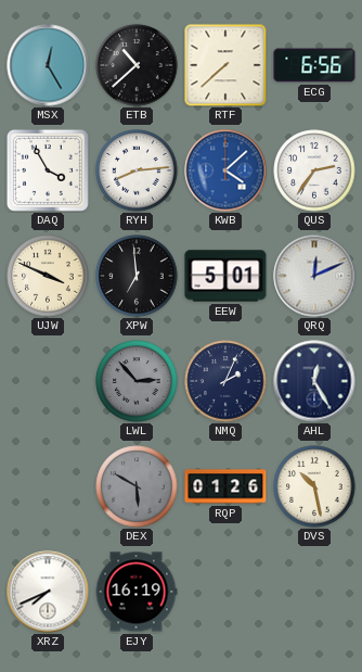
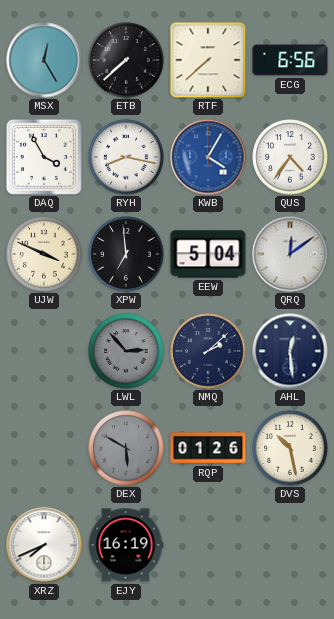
ETB: 10:38 -> 7:38
RYH: 8:14 -> 8:17
KWB: 4:08 -> 4:05
QUS: 2:36 -> 4:36
EEW: 5:01 -> 5:04
QRQ: 12:11 -> 12:09
NMQ: 2:04 -> 2:08
AHL: 12:25 -> 12:29
